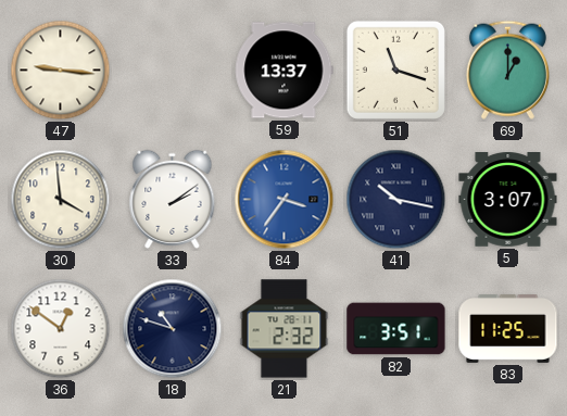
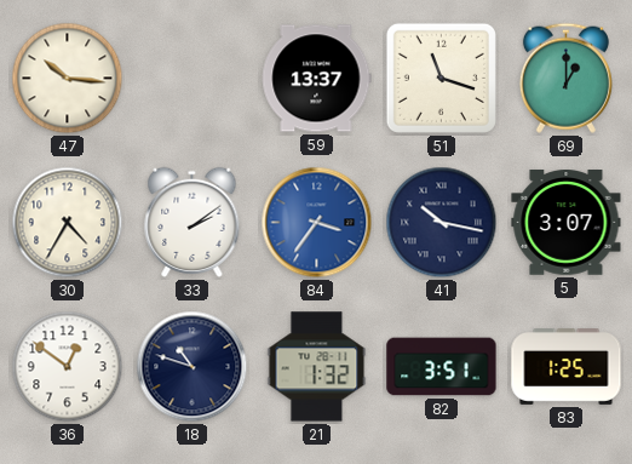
47: 9:16 -> 10:16
30: 3:59 -> 4:35
21: 2:32 -> 1:32
83: 11:25 -> 1:25
